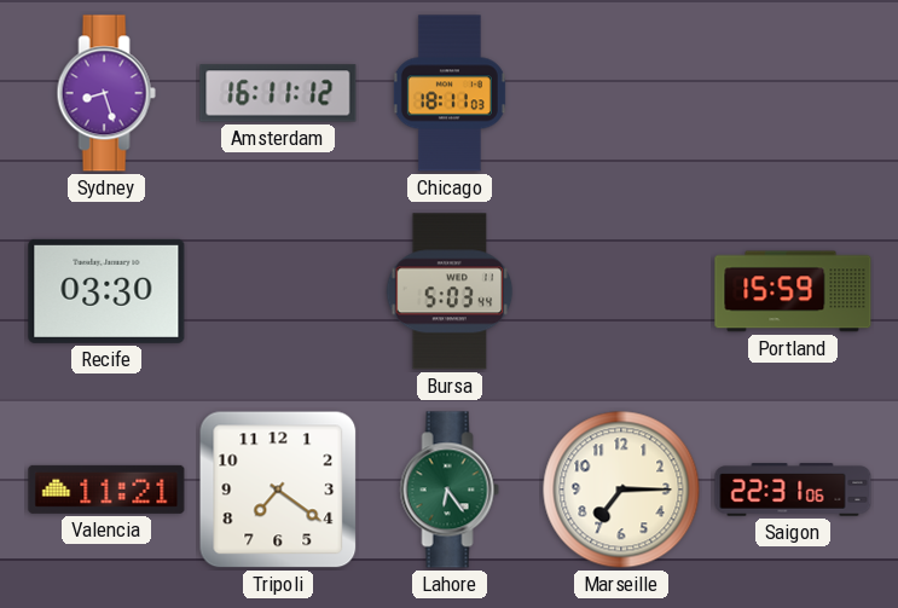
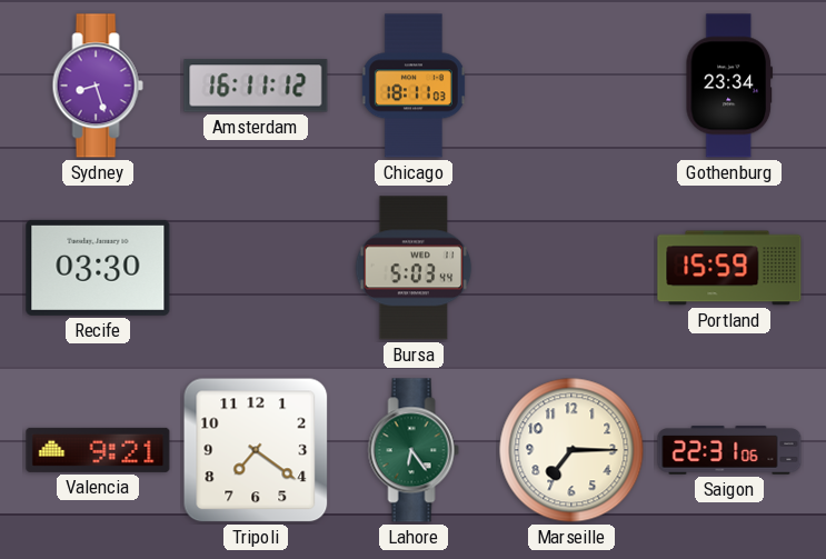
Gothenburg: none -> 23:34
Valencia: 11:21 -> 9:21
